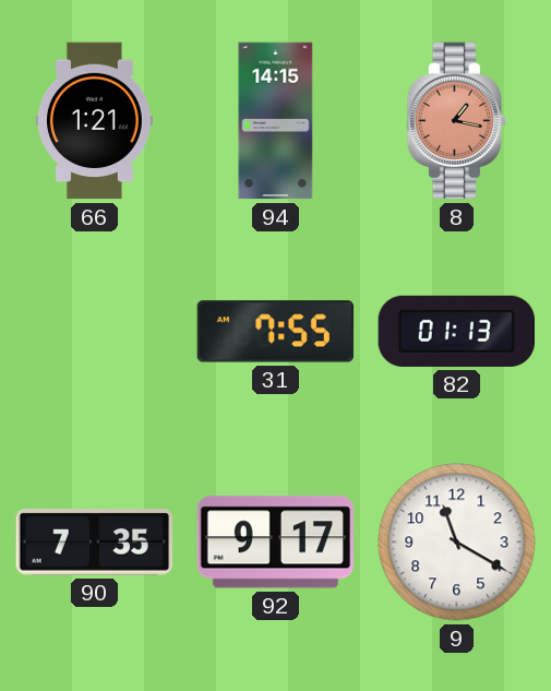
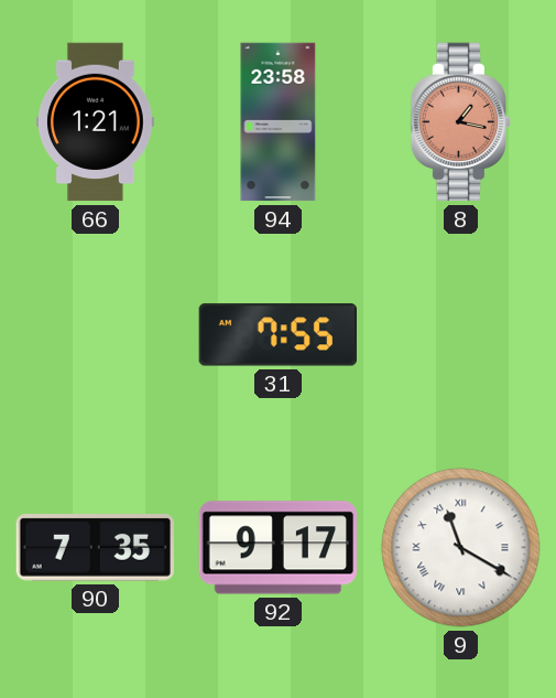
94: 14:15 -> 23:58
82: 01:13 -> none
9 numerals: Arabic -> Roman
